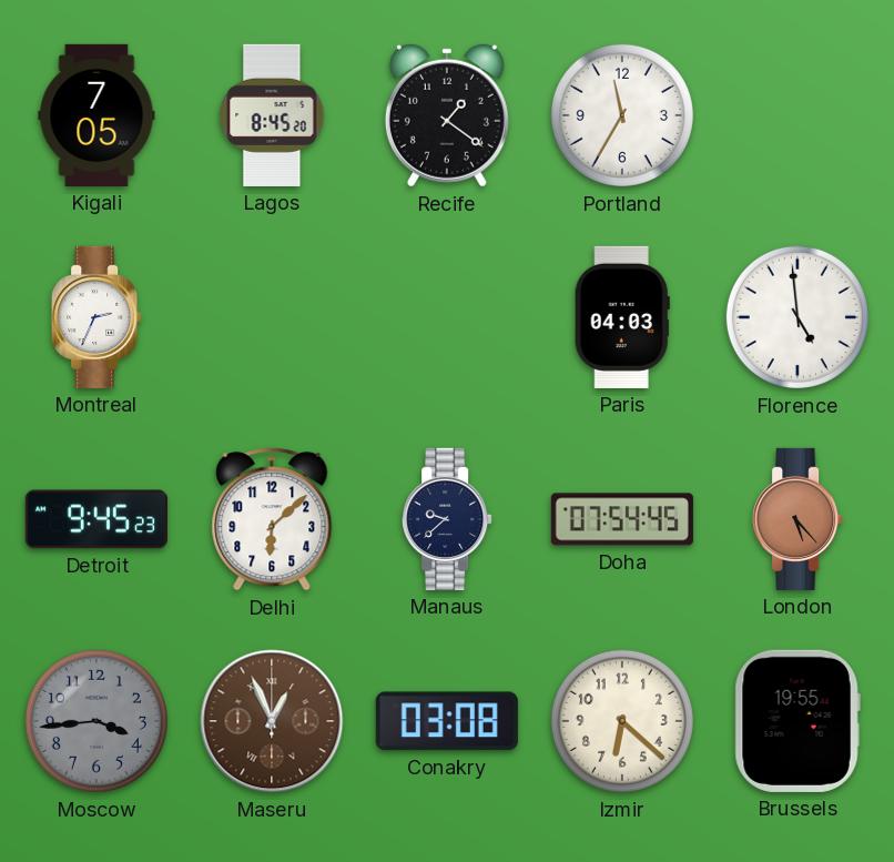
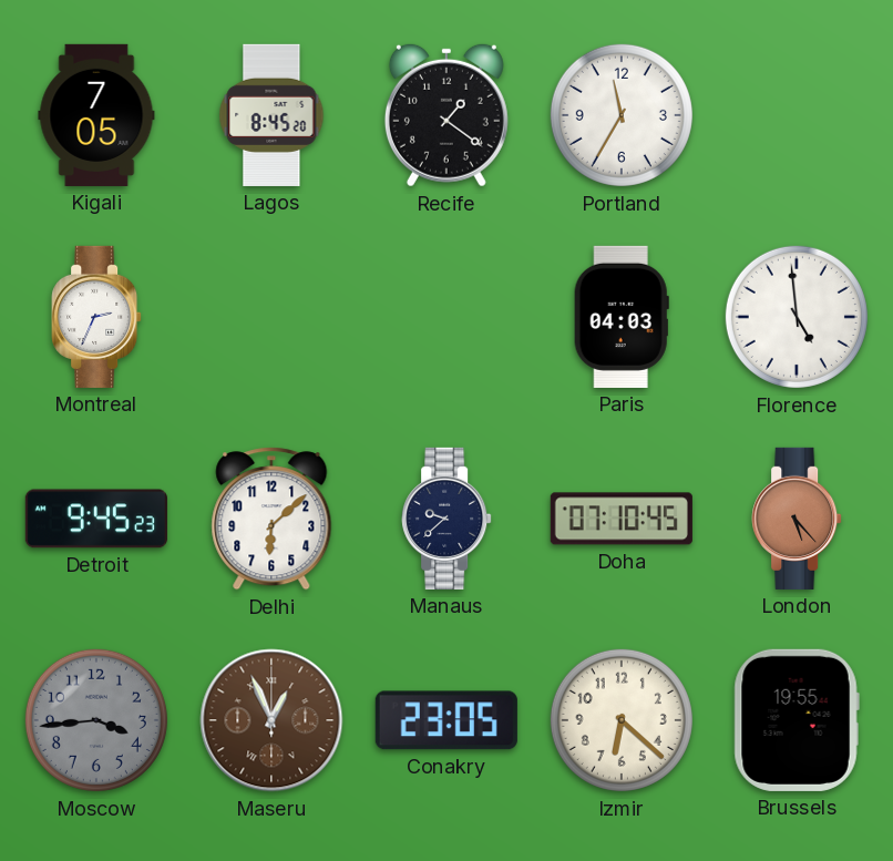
Doha: 07:54 -> 07:10
Conakry: 03:08 -> 23:05
